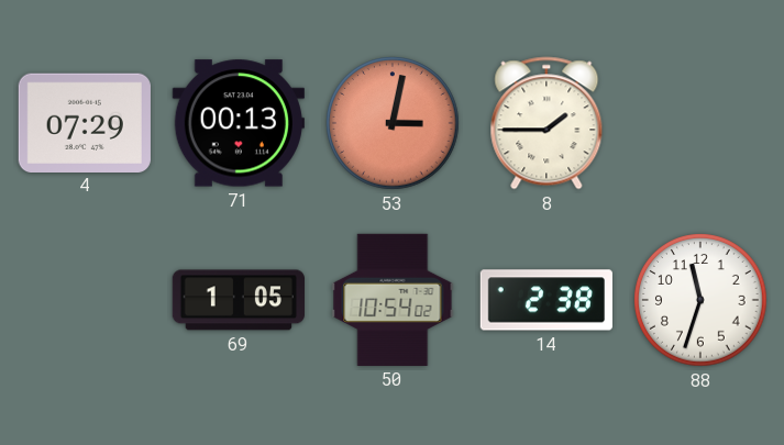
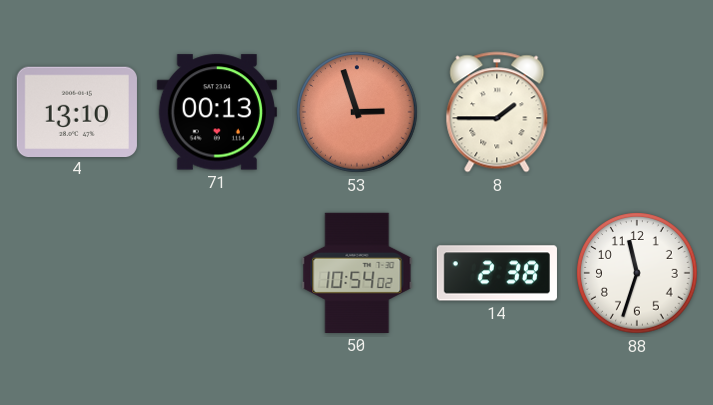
4: 07:29 -> 13:10
53: 3:02 -> 2:57
69: 1:05 -> none
